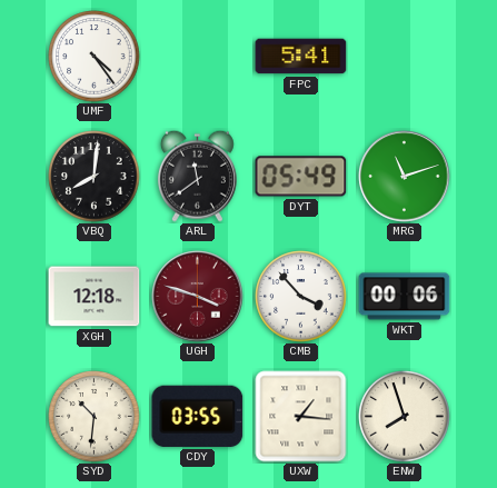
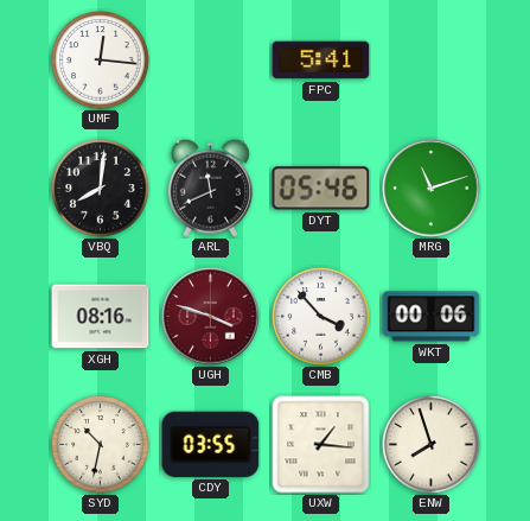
UMF: 4:24 -> 12:16
ARL: 11:39 -> 11:41
DYT: 05:49 -> 05:46
XGH: 12:18 -> 08:16
SYD: 10:31 -> 10:32
